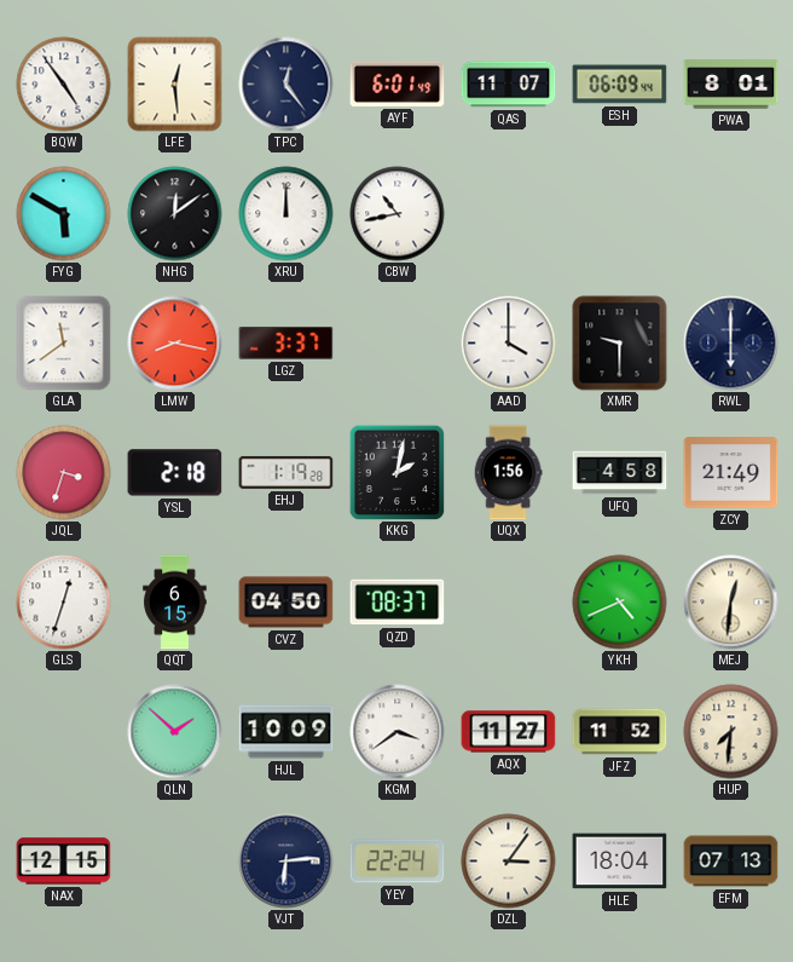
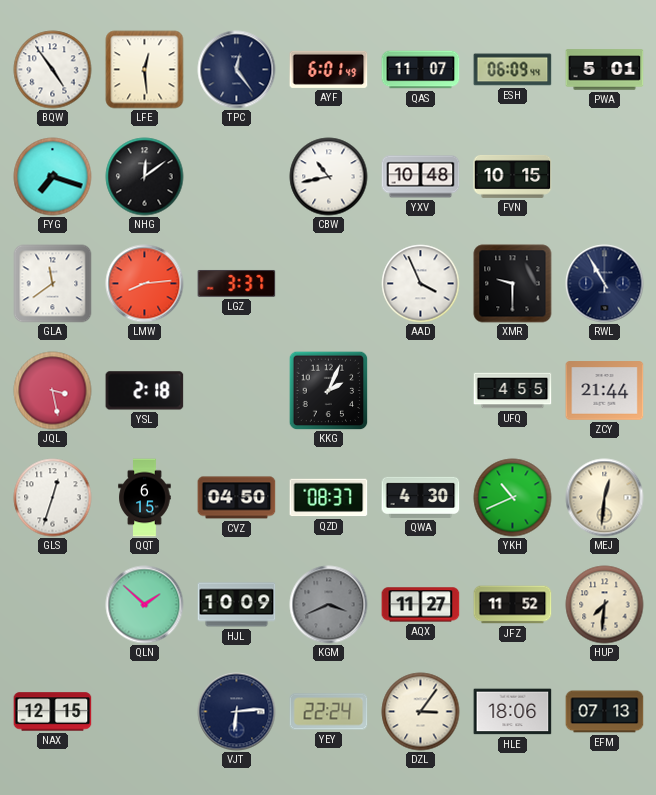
PWA: 8:01 -> 5:01
FYG: 5:50 -> 7:18
XRU: 12:00 -> none
YXV: none -> 10:48
FVN: none -> 10:15
LMW: 8:17 -> 8:14
AAD: 4:00 -> 3:56
RWL: 6:00 -> 10:55
JQL: 3:33 -> 3:28
EHJ: 1:19 -> none
KKG: 2:02 -> 2:04
UQX: 1:56 -> none
UFQ: 4:58 -> 4:55
ZCY: 21:49 -> 21:44
QWA: none -> 4:30
YKH: 4:41 -> 10:41
KGM: 3:39 -> 3:41
KGM dial: white -> grey
HLE: 18:04 -> 18:06
